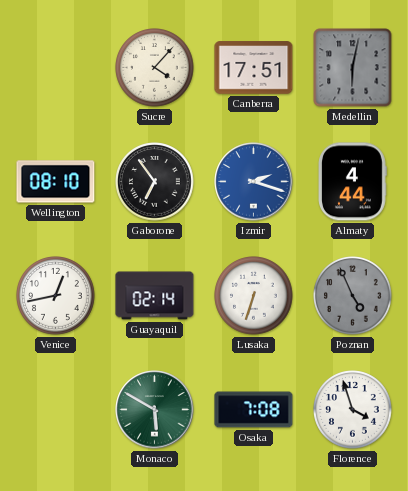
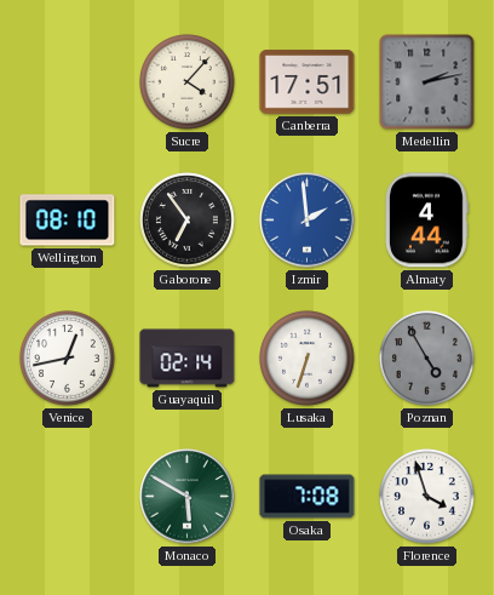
Medellin: 6:02 -> 2:13
Izmir: 2:18 -> 1:59
Poznan: 4:56 -> 4:55
